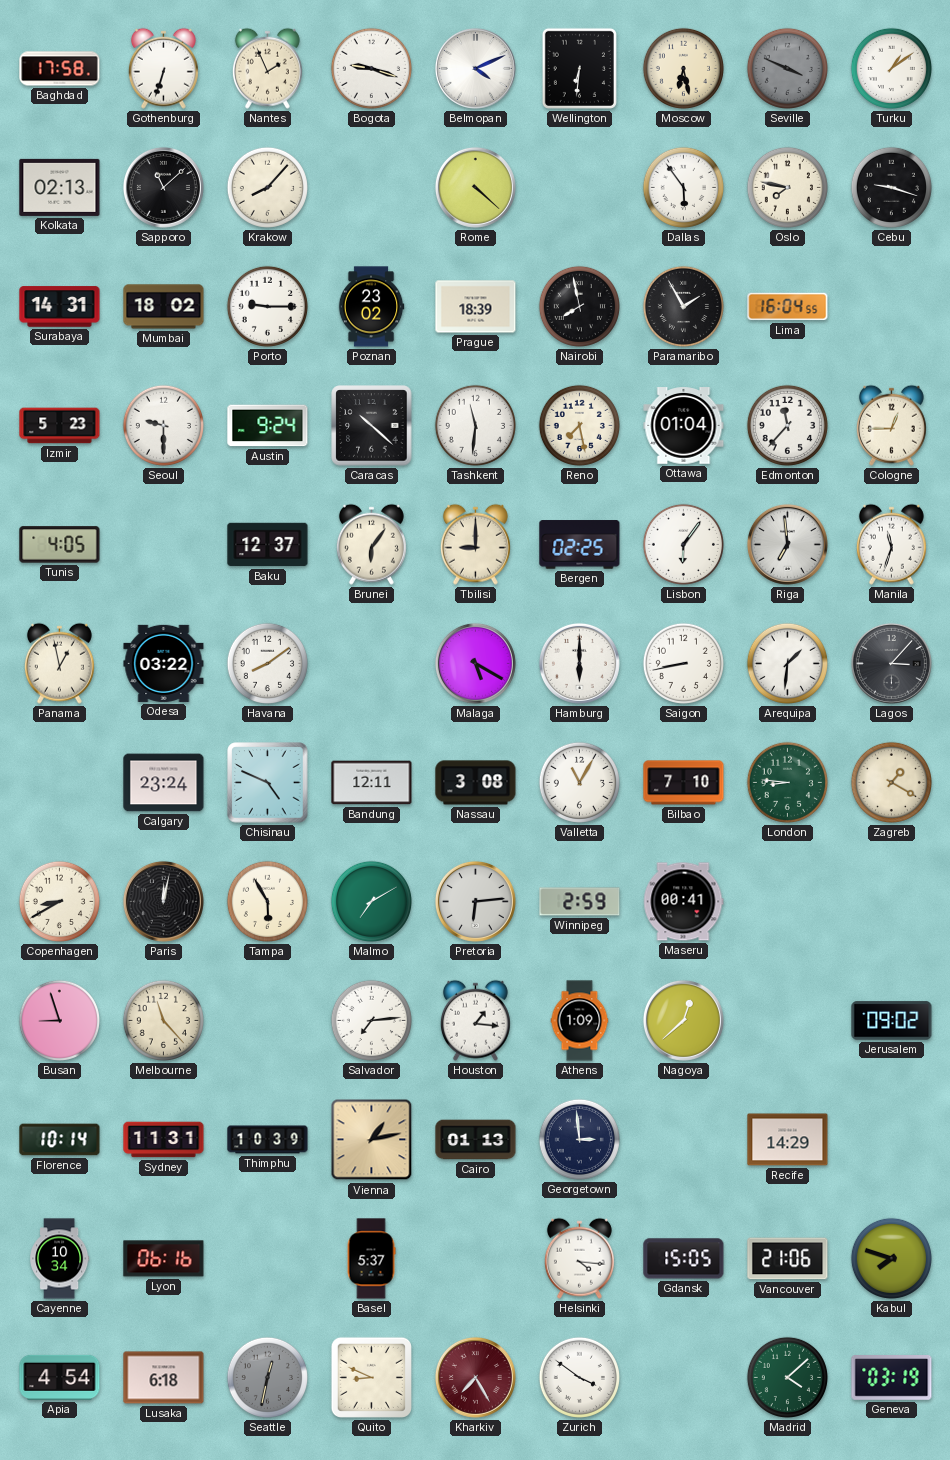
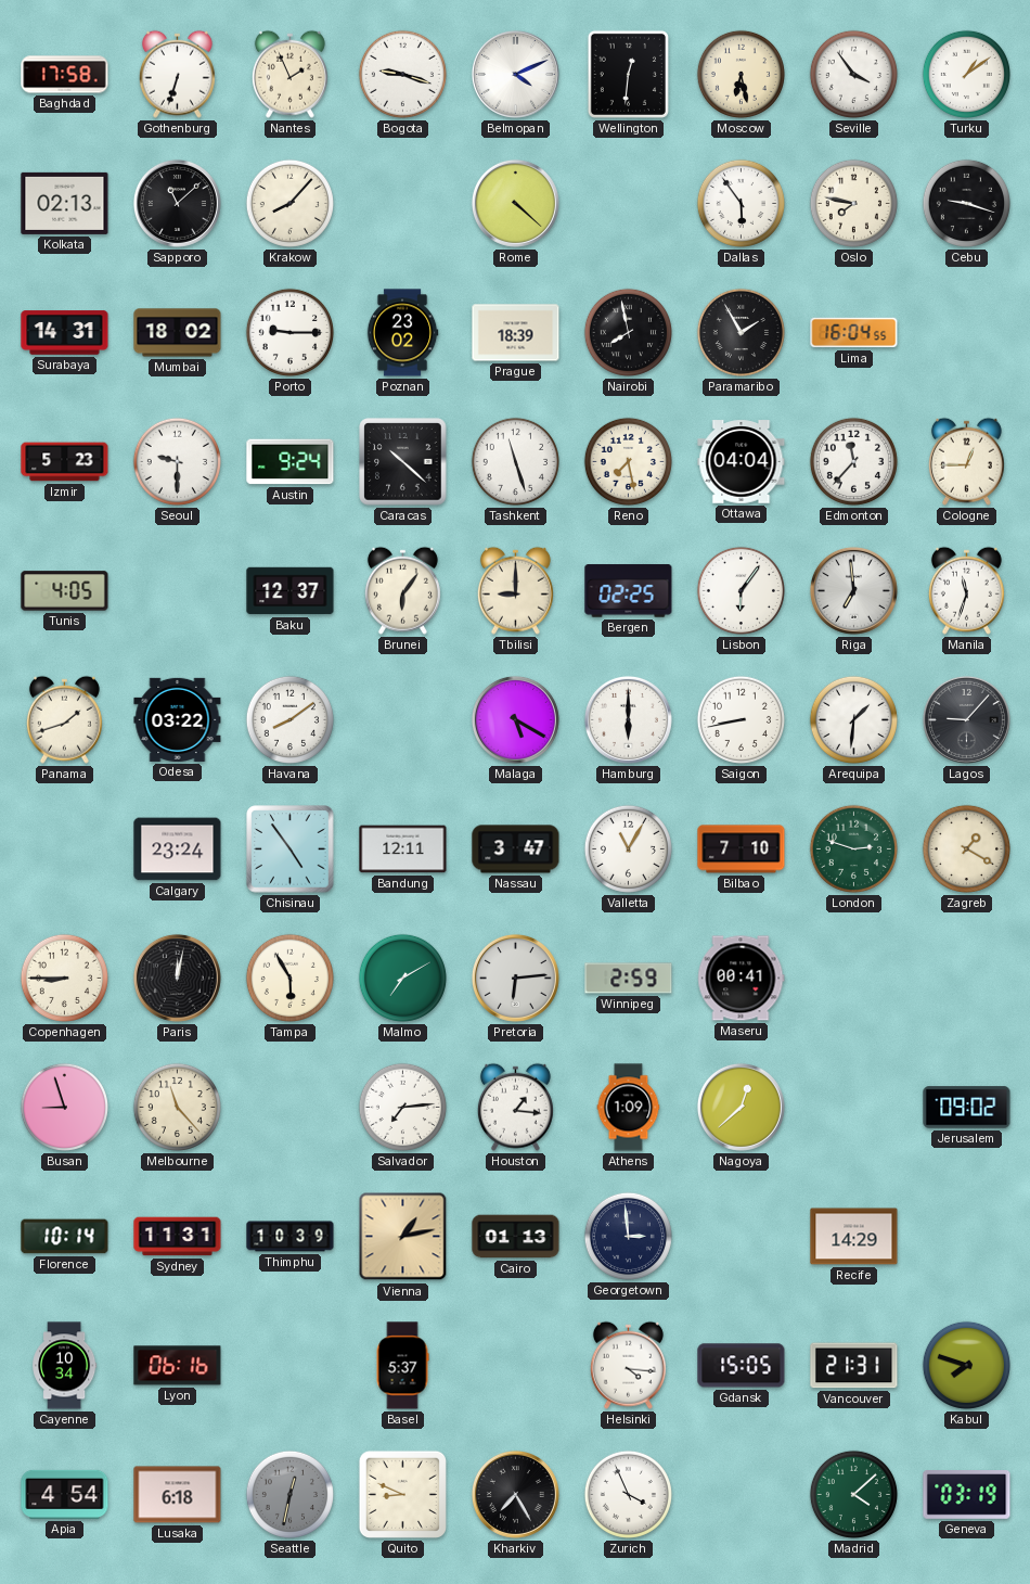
Wellington: 6:31 -> 12:31
Seville: 3:49 -> 3:54
Seville dial: grey -> white
Tashkent: 11:31 -> 11:27
Ottawa: 01:04 -> 04:04
Panama: 12:58 -> 1:42
Lagos: 3:07 -> 9:07
Chisinau: 4:49 -> 4:54
Nassau: 3:08 -> 3:47
London: 8:46 -> 2:48
Copenhagen: 8:40 -> 8:45
Vancouver: 21:06 -> 21:31
Kharkiv dial: burgundy -> black
Zurich: 3:51 -> 3:56
